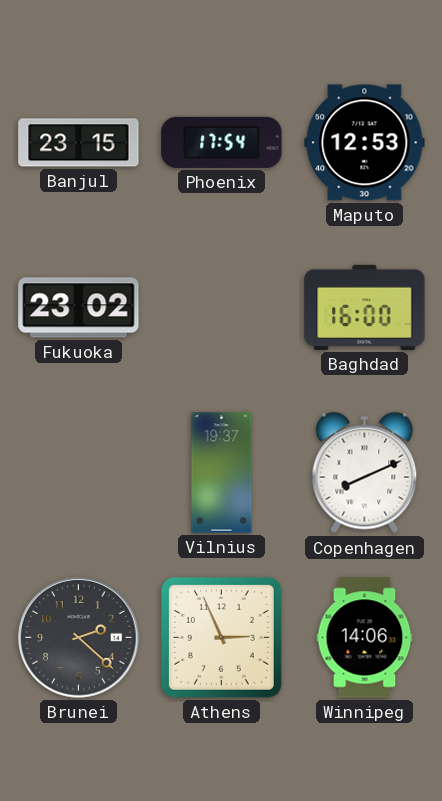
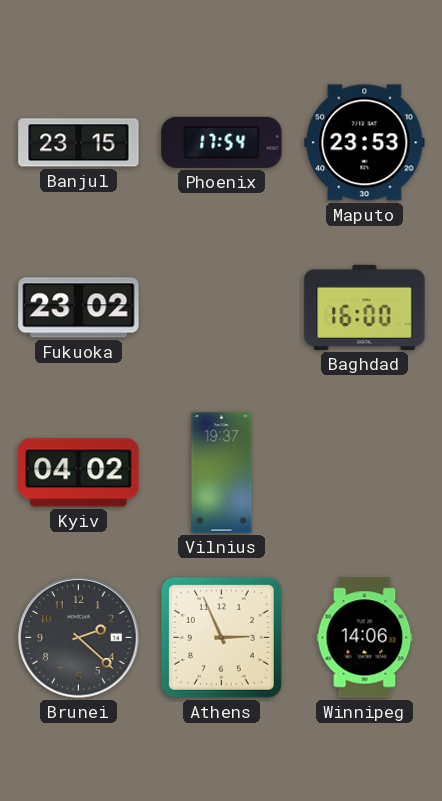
Maputo: 12:53 -> 23:53
Kyiv: none -> 04:02
Copenhagen: 8:11 -> none
